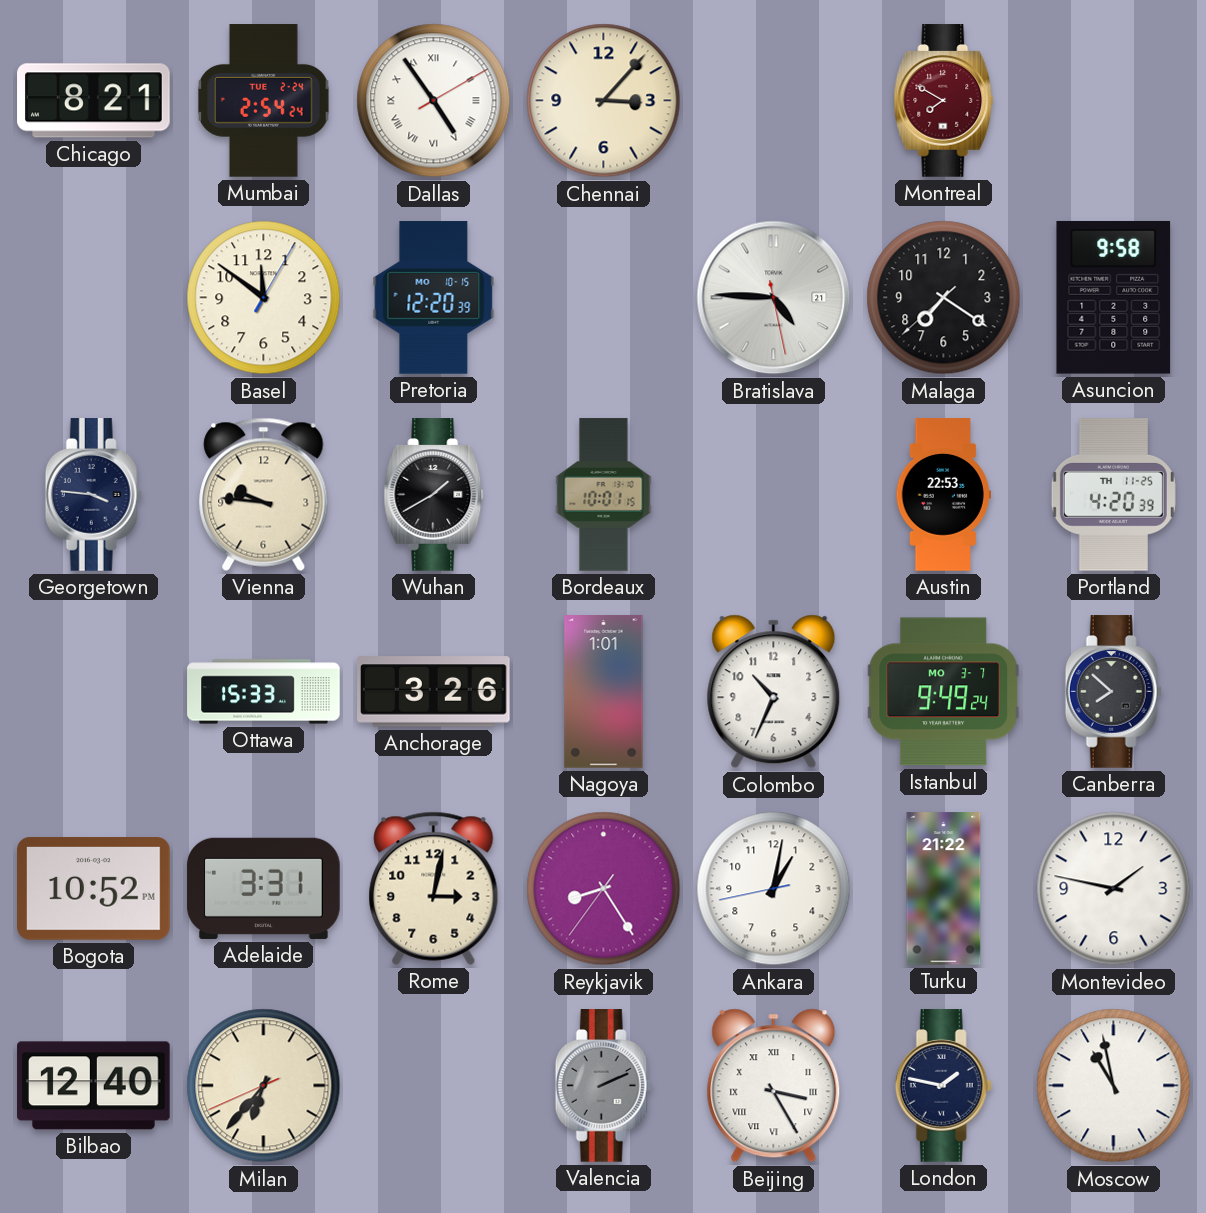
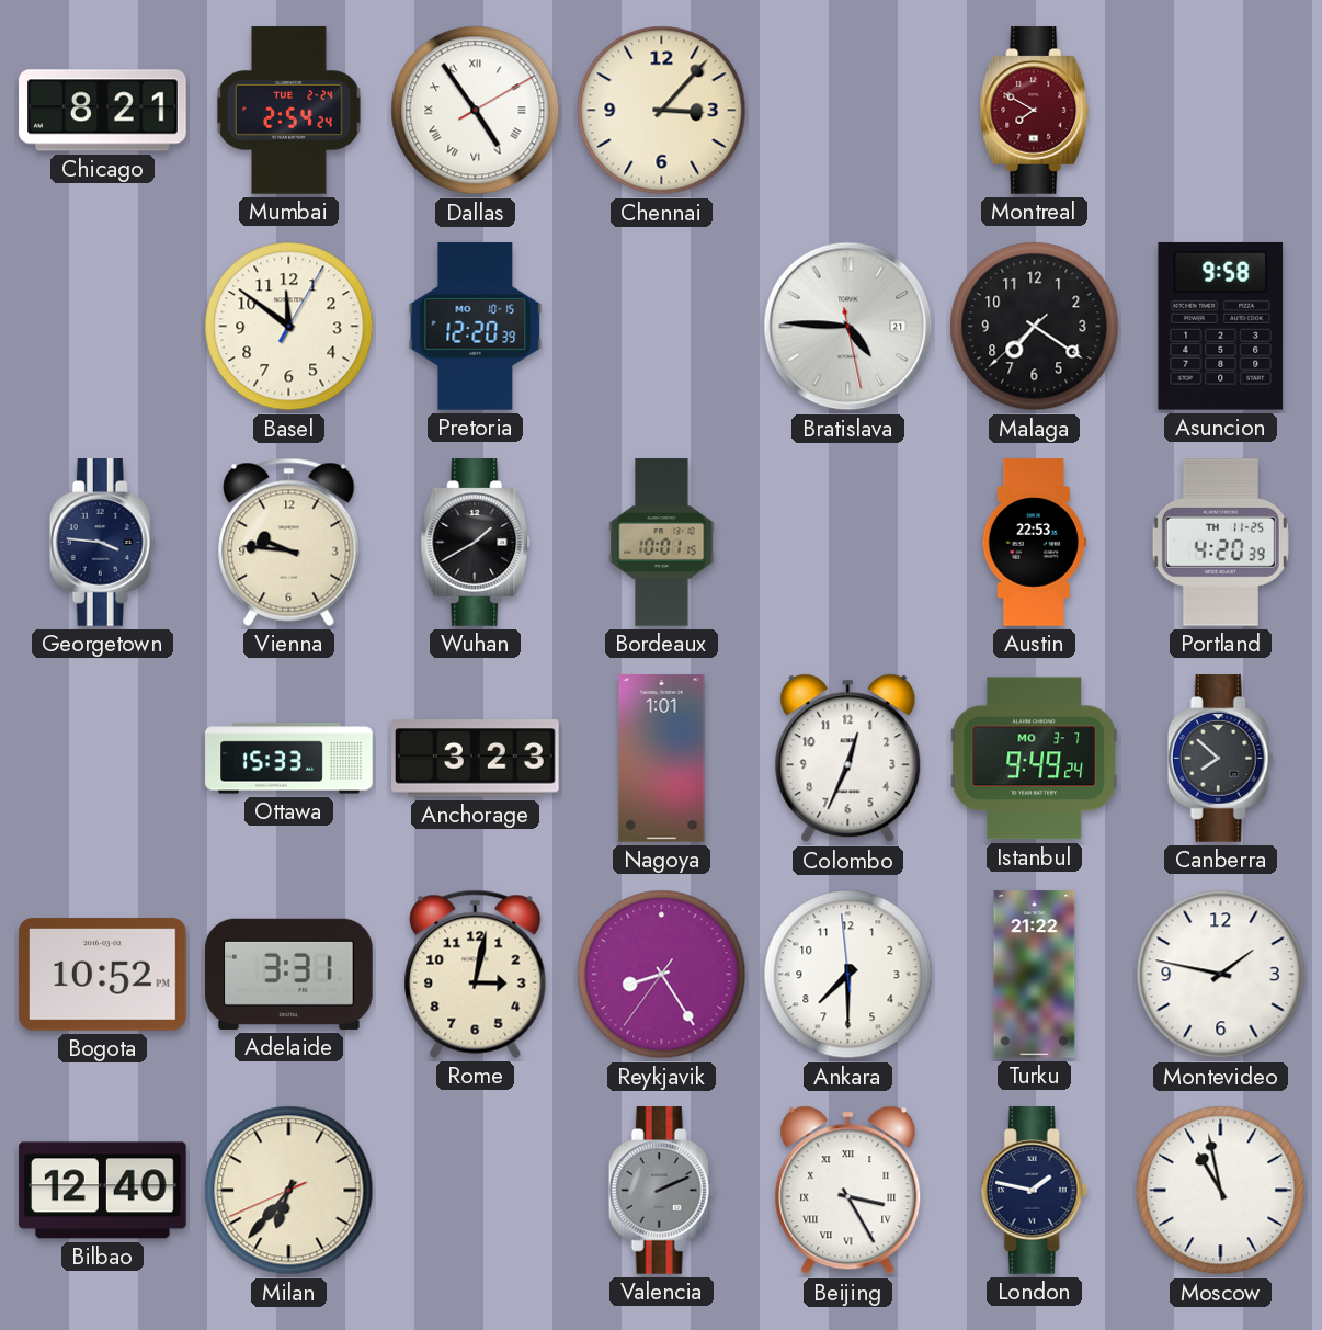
Anchorage: 3:26 -> 3:23
Colombo: 10:34 -> 12:34
Ankara: 1:01 -> 7:29
